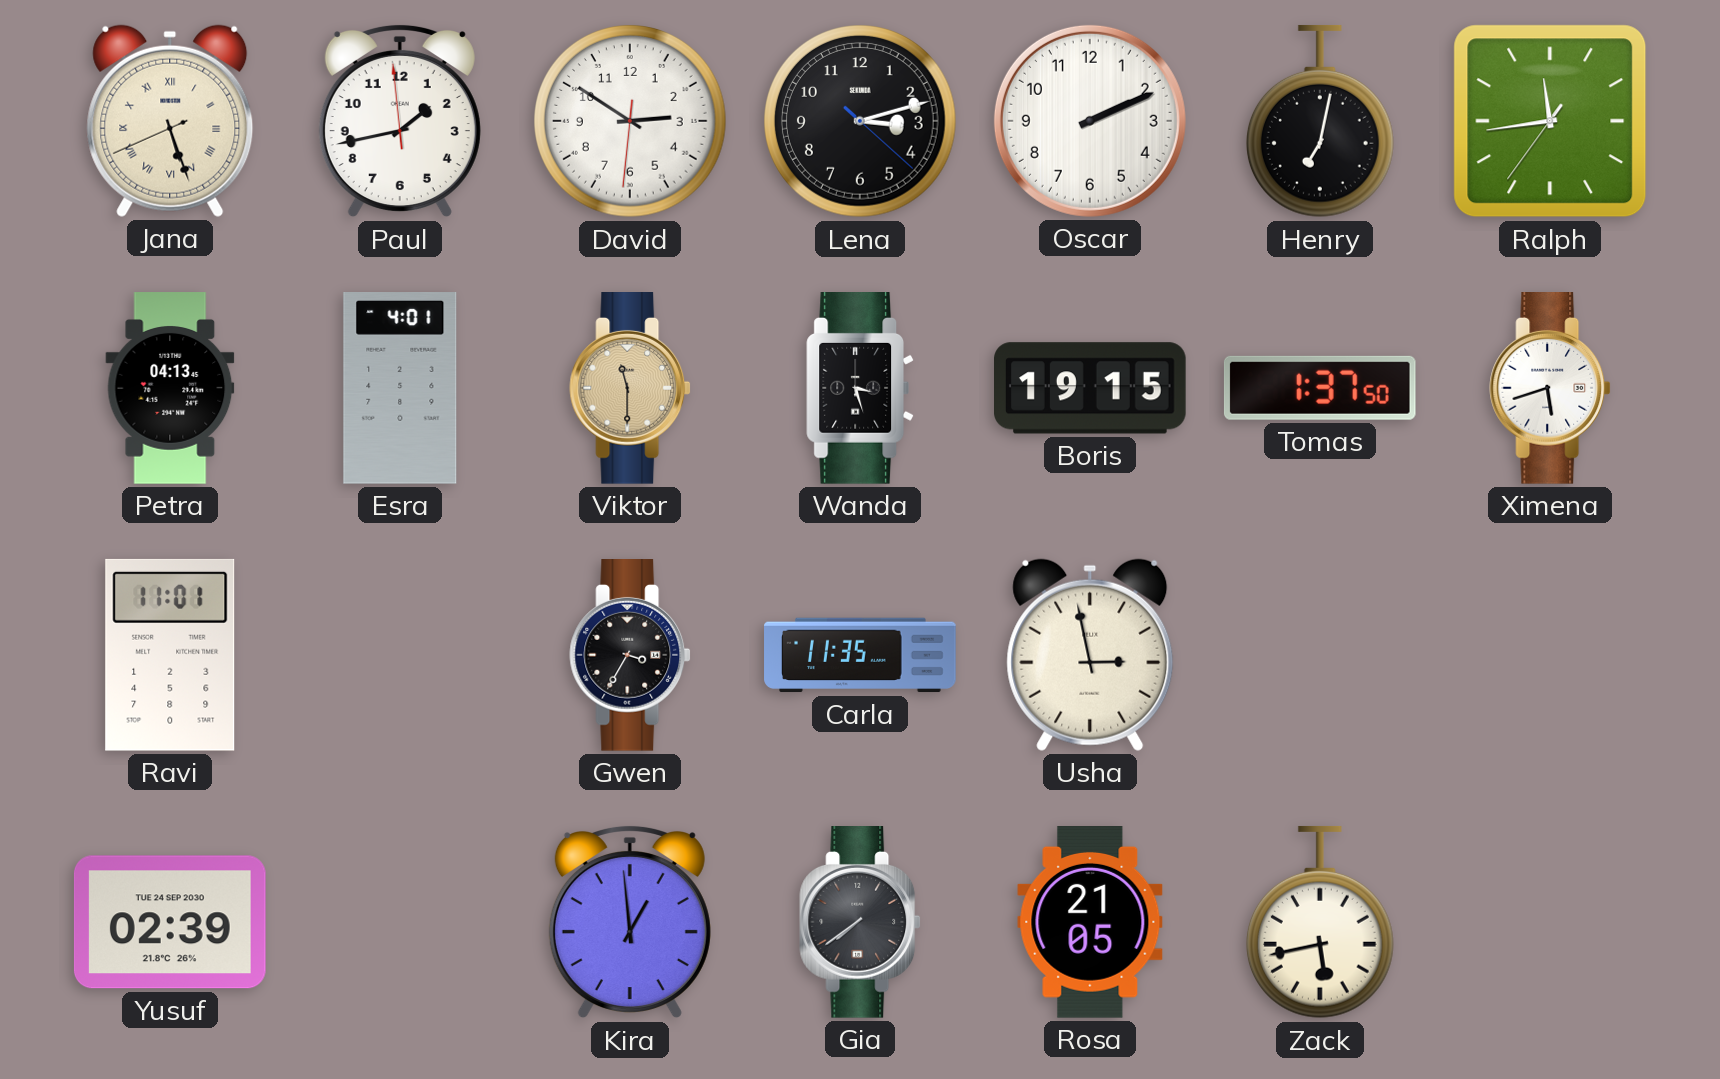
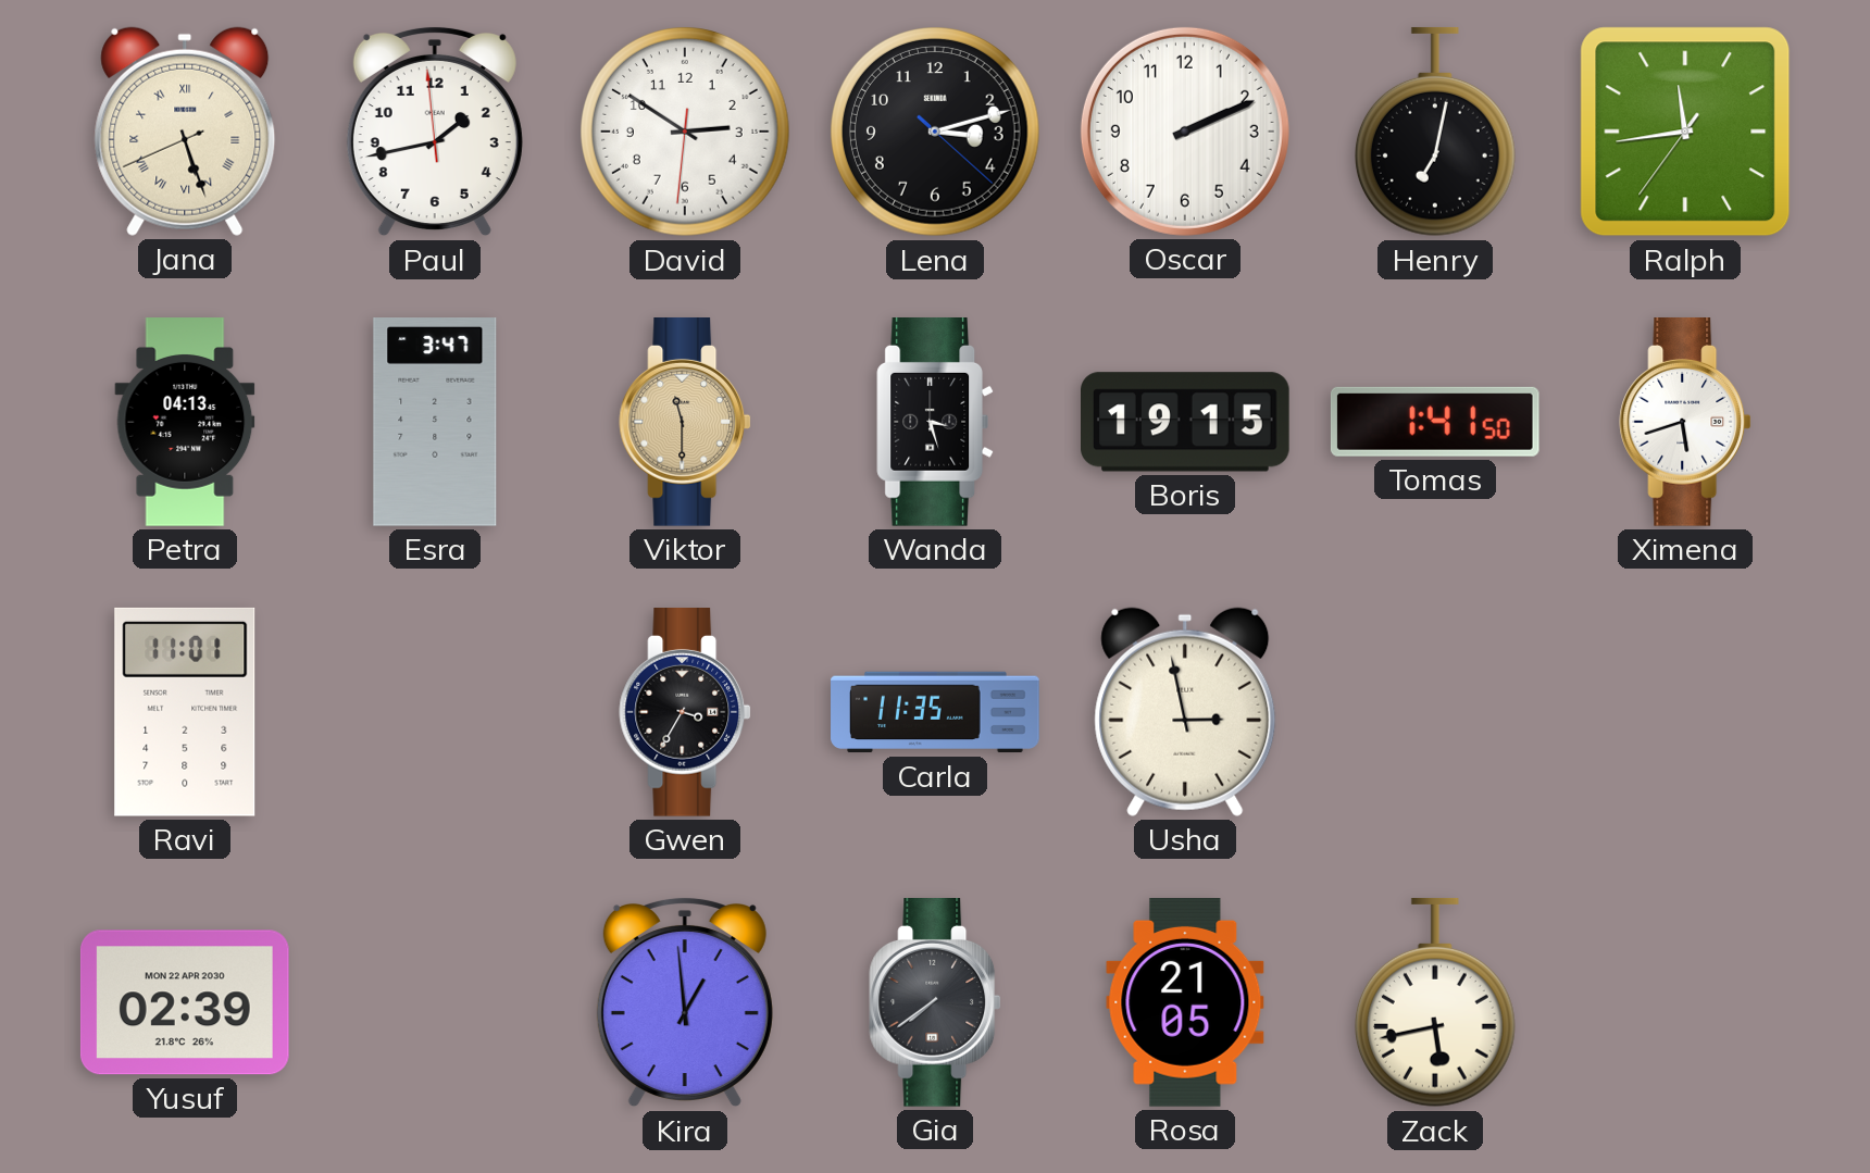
Esra: 4:01 -> 3:47
Tomas: 1:37 -> 1:41
Yusuf date: TUE 24 SEP 2030 -> MON 22 APR 2030
